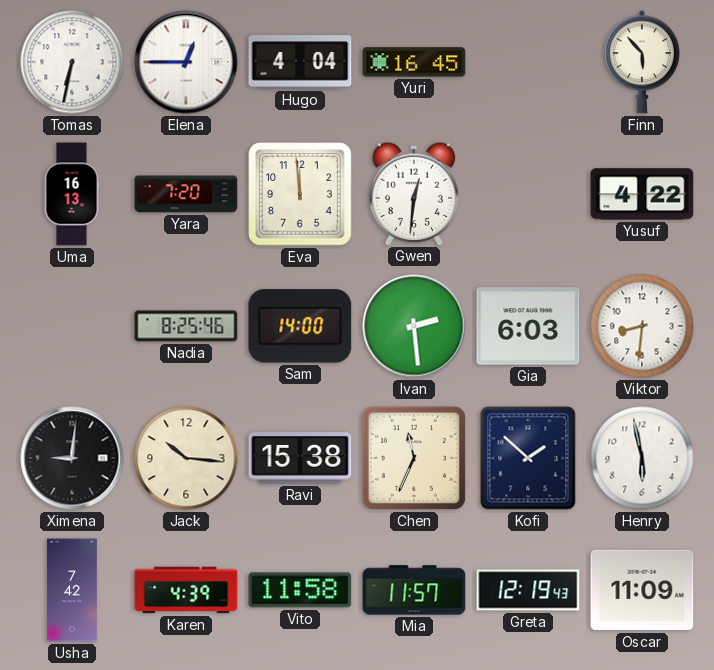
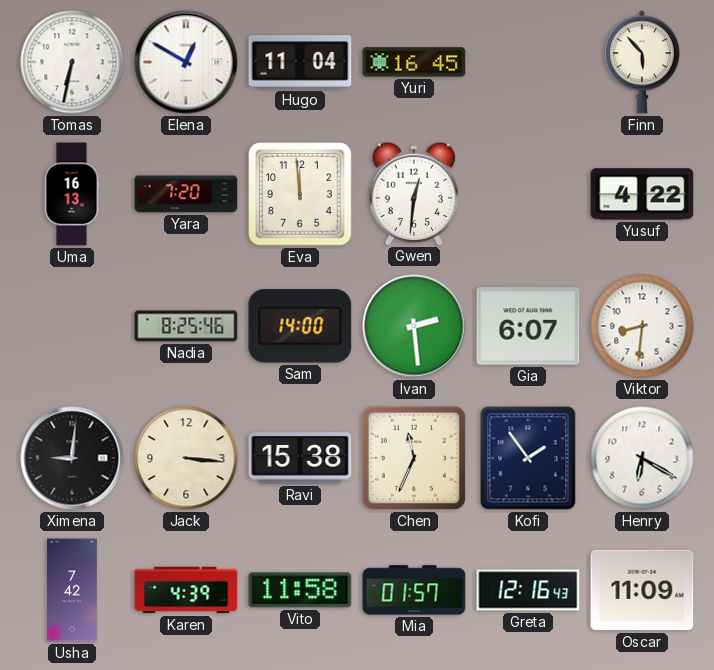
Elena: 12:45 -> 12:50
Hugo: 4:04 -> 11:04
Gia: 6:03 -> 6:07
Jack: 10:16 -> 3:16
Kofi: 1:52 -> 1:54
Henry: 5:58 -> 6:20
Mia: 11:57 -> 01:57
Greta: 12:19 -> 12:16
